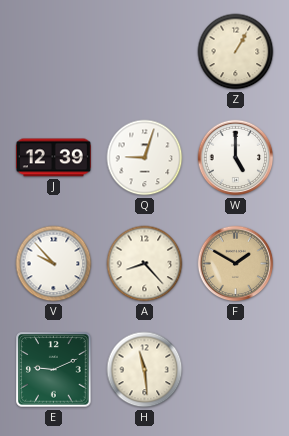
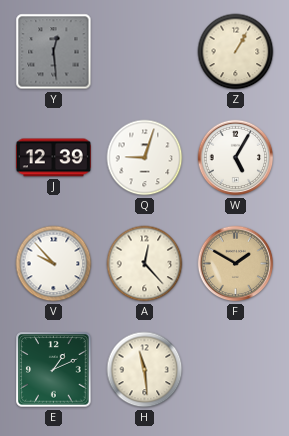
Y: none -> 12:29
W: 5:00 -> 5:05
A: 8:23 -> 12:23
E: 9:11 -> 1:11
